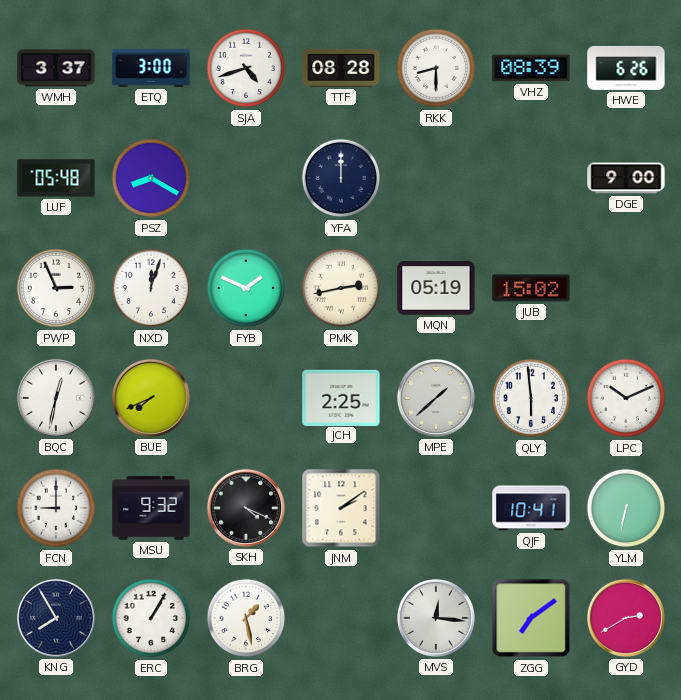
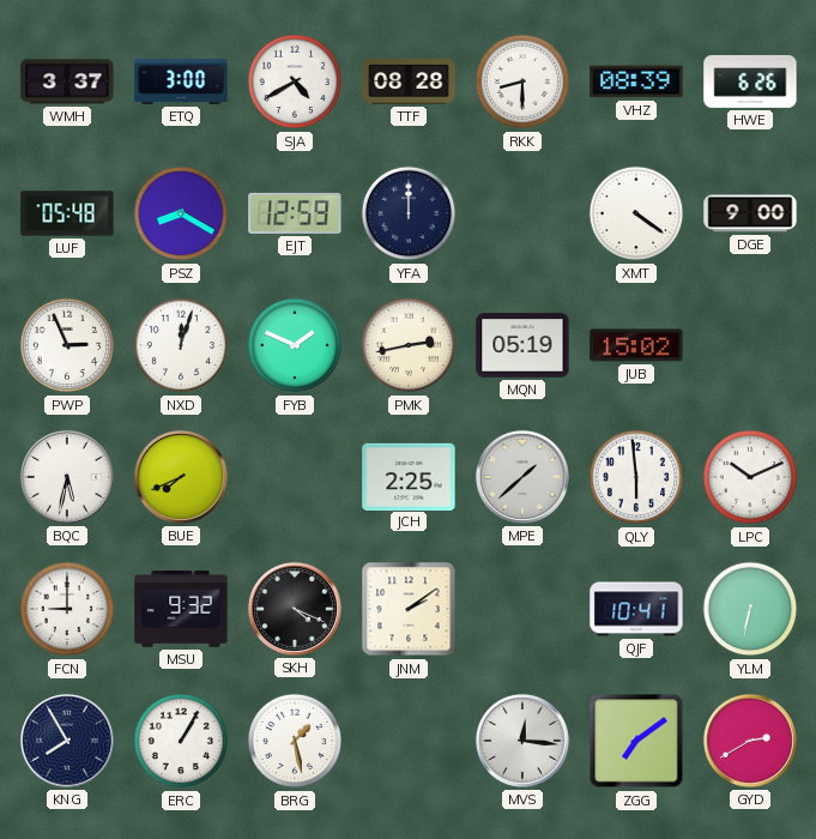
SJA: 4:42 -> 4:40
EJT: none -> 12:59
XMT: none -> 4:21
BQC: 12:32 -> 5:32
